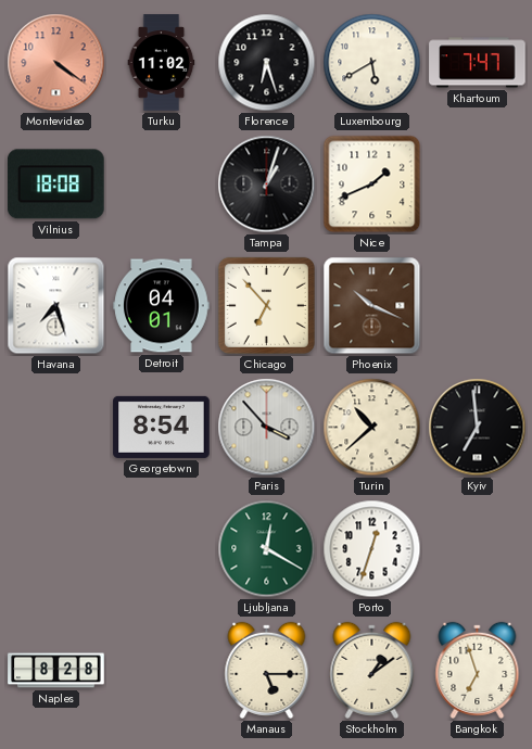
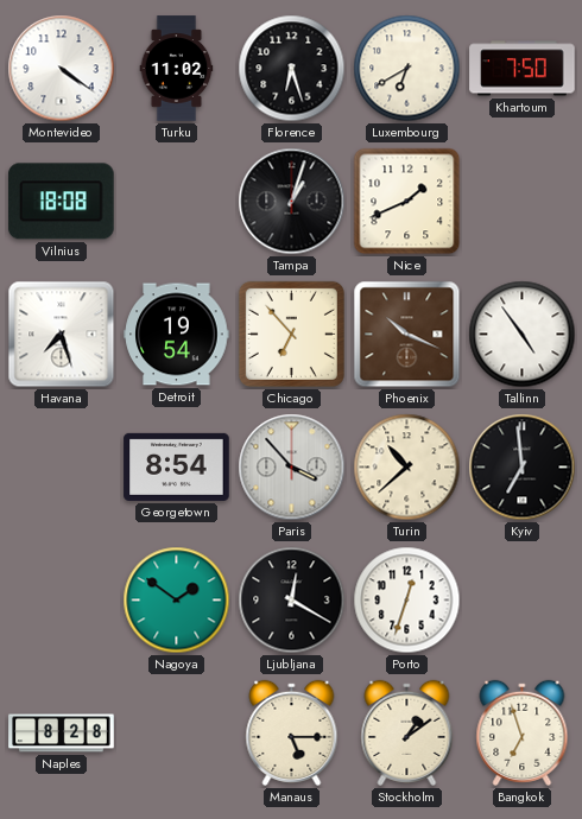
Montevideo dial: salmon -> white
Luxembourg: 5:40 -> 6:40
Khartoum: 7:47 -> 7:50
Detroit: 04:01 -> 19:54
Tallinn: none -> 4:54
Nagoya: none -> 1:51
Ljubljana dial: green -> black
